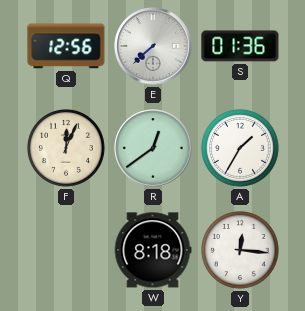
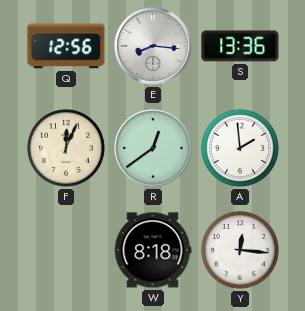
E: 7:38 -> 8:16
S: 01:36 -> 13:36
A: 1:35 -> 1:59
